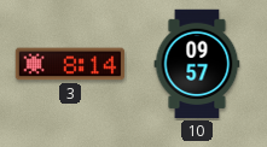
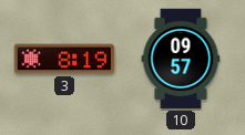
3: 8:14 -> 8:19
